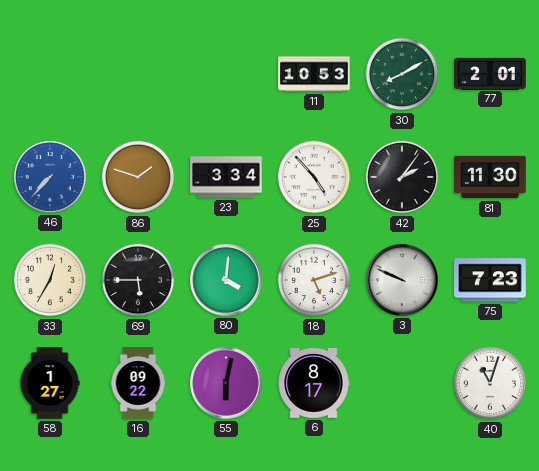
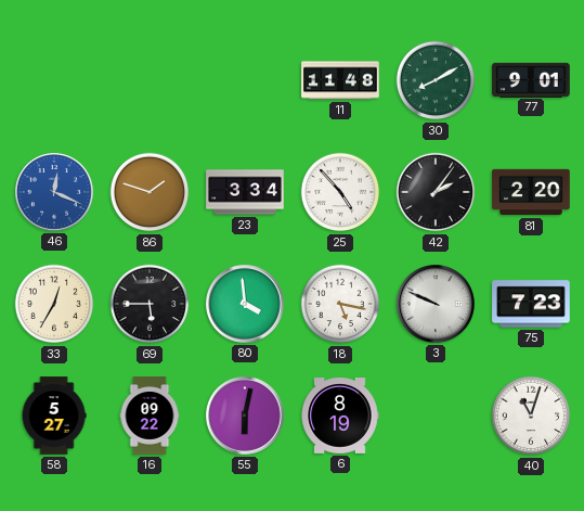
11: 10:53 -> 11:48
77: 2:01 -> 9:01
46: 7:37 -> 12:19
81: 11:30 -> 2:20
80: 4:01 -> 3:59
18: 5:12 -> 5:17
58: 1:27 -> 5:27
6: 8:17 -> 8:19
